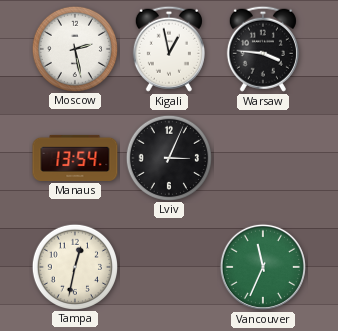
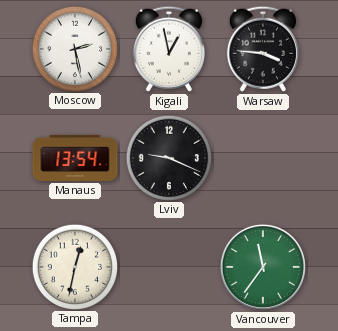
Lviv: 3:04 -> 9:19
Vancouver: 11:34 -> 11:36
